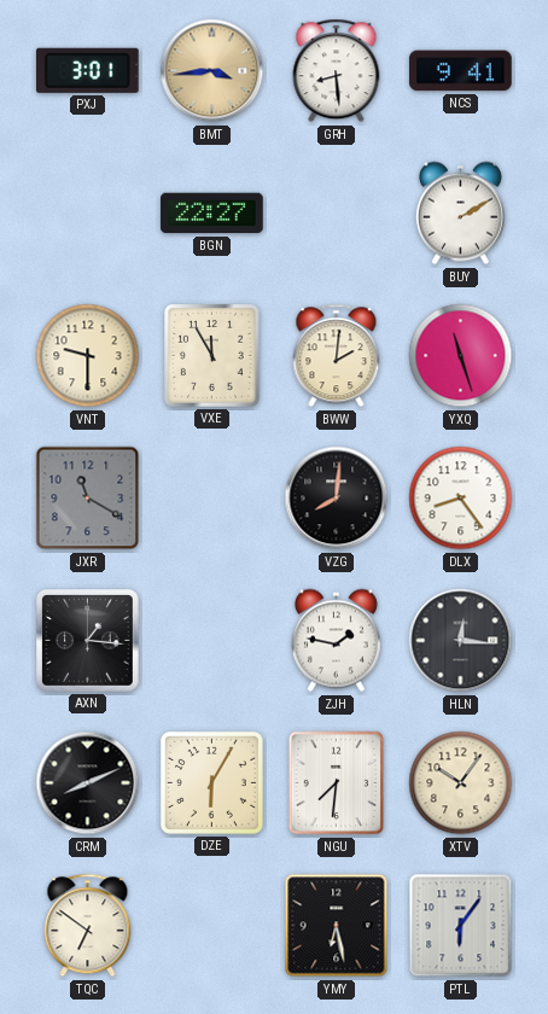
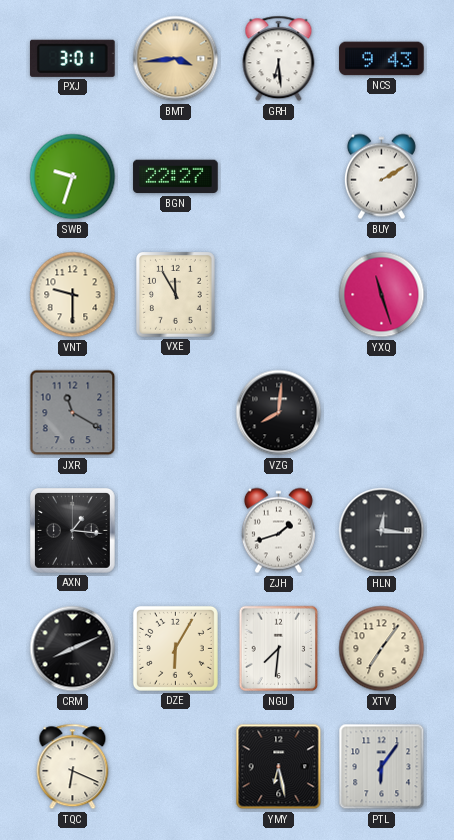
GRH: 8:29 -> 6:29
NCS: 9:41 -> 9:43
SWB: none -> 9:33
BWW: 2:01 -> none
DLX: 8:24 -> none
ZJH: 1:47 -> 1:42
XTV: 10:06 -> 7:06
TQC: 6:51 -> 6:19
